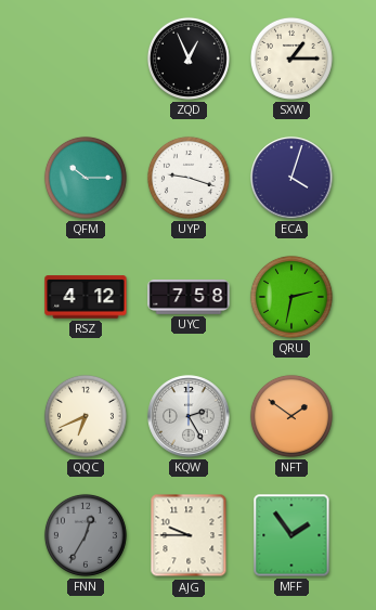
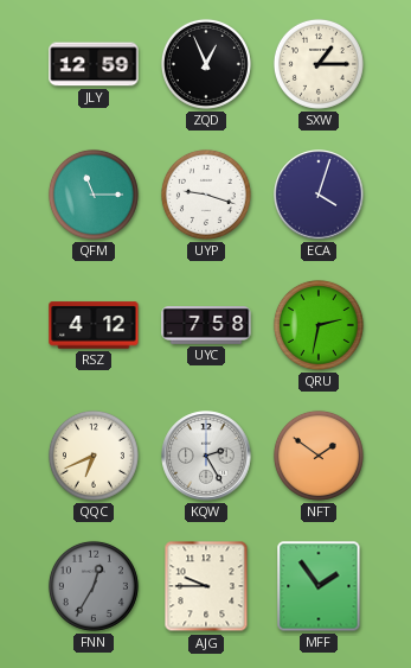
JLY: none -> 12:59
QFM: 10:15 -> 11:15
